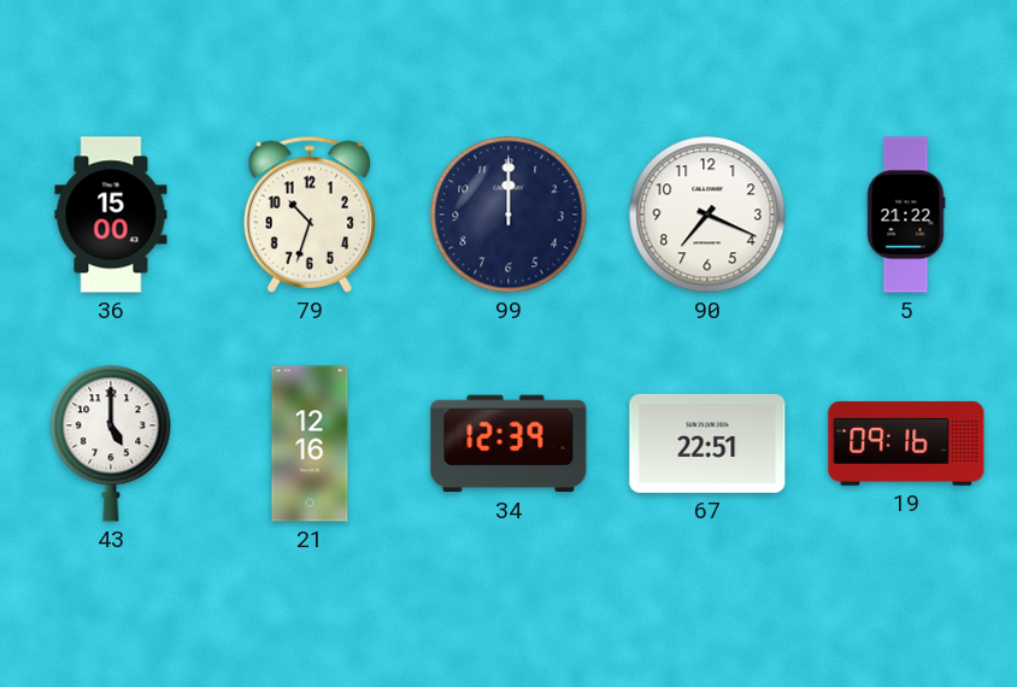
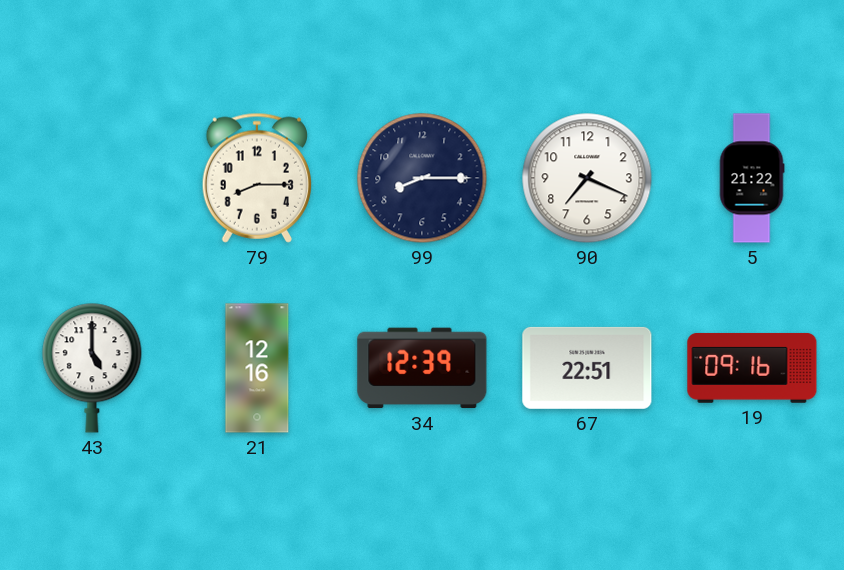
36: 15:00 -> none
79: 10:33 -> 8:15
99: 12:00 -> 8:15
